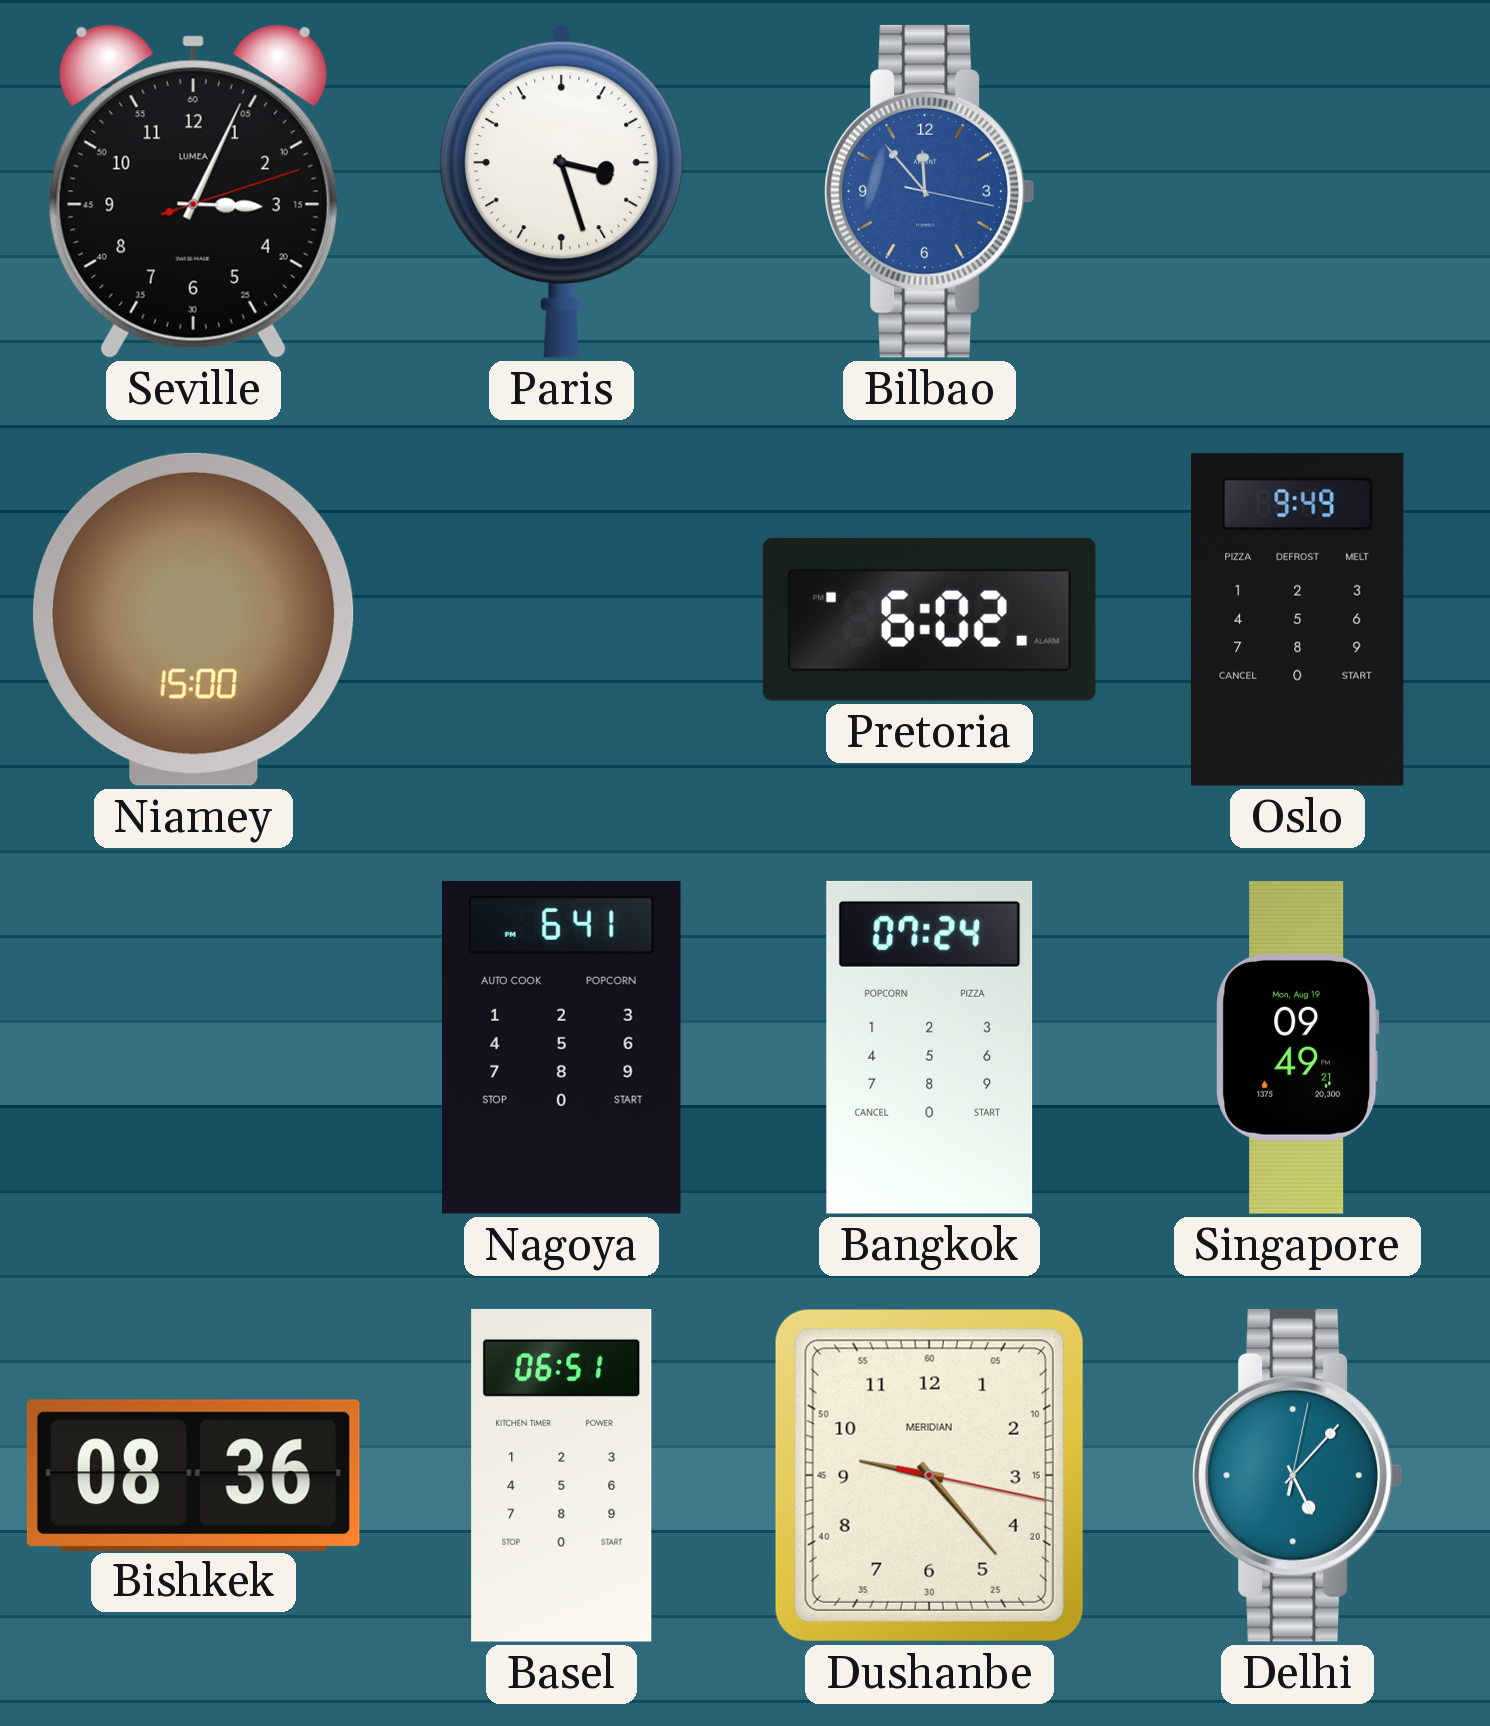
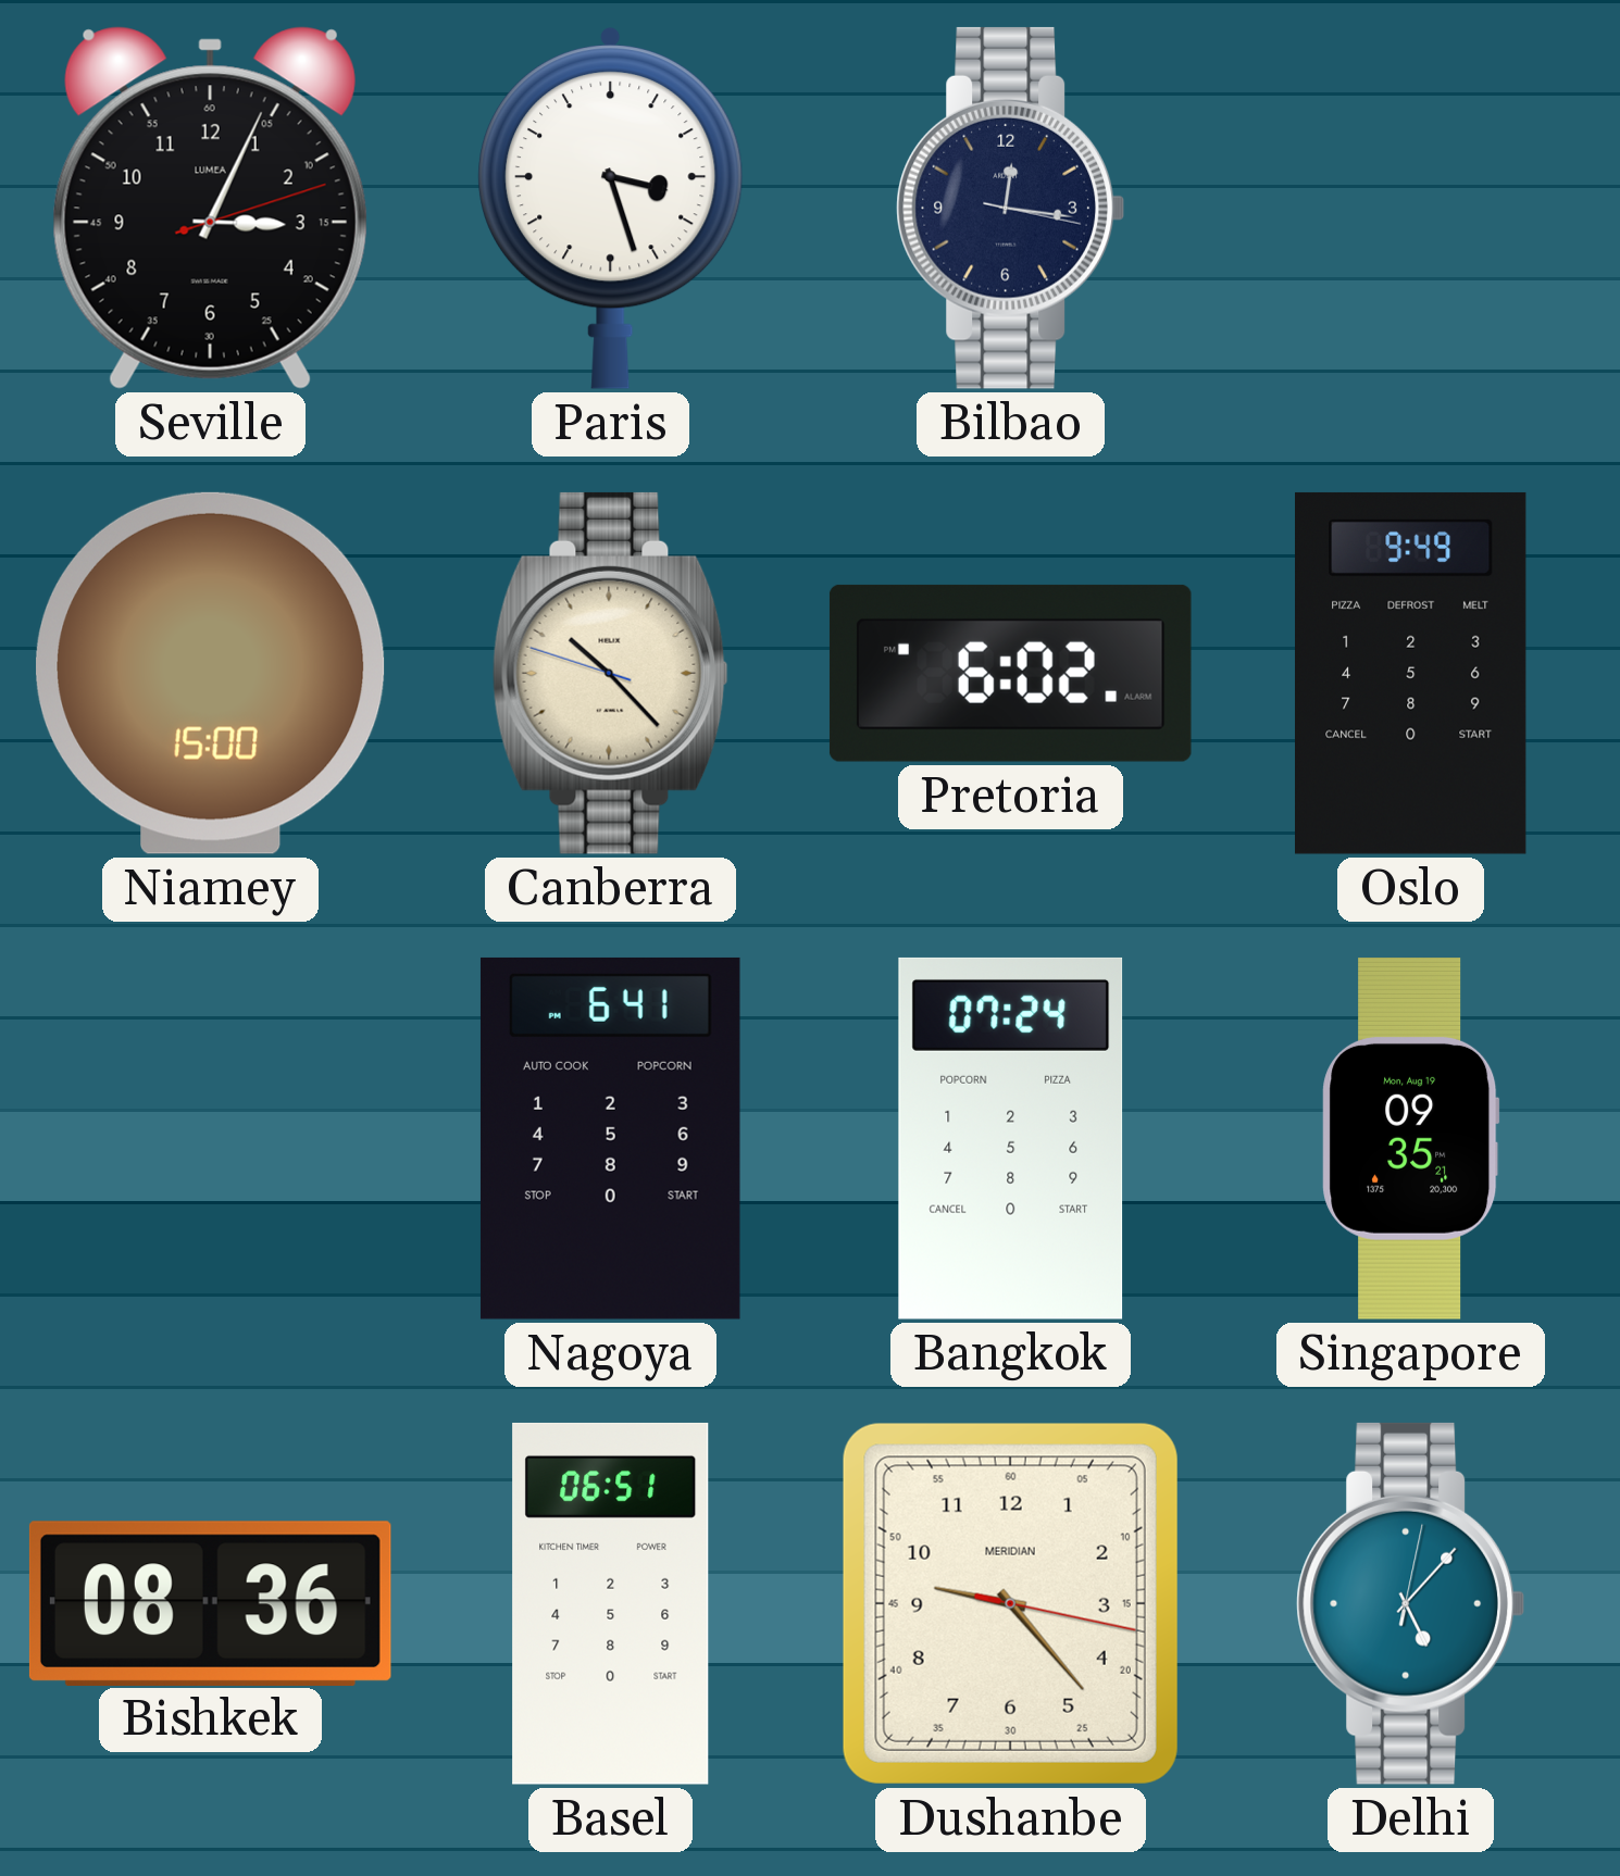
Bilbao: 11:53 -> 12:16
Bilbao dial: blue -> navy
Canberra: none -> 10:22
Singapore: 09:49 -> 09:35
